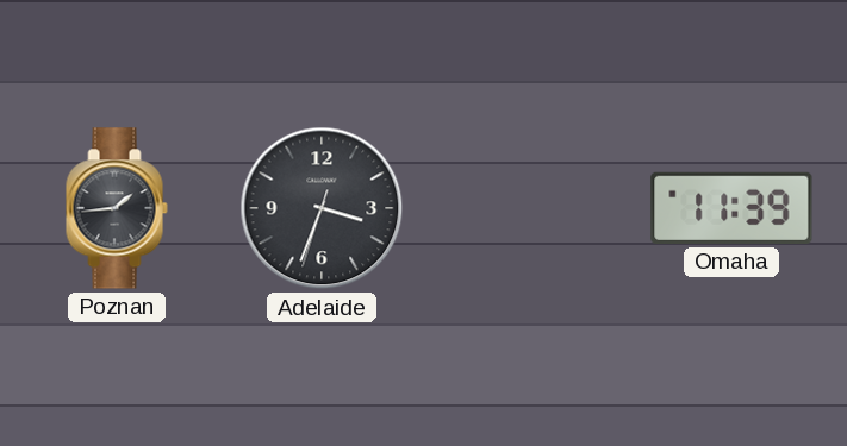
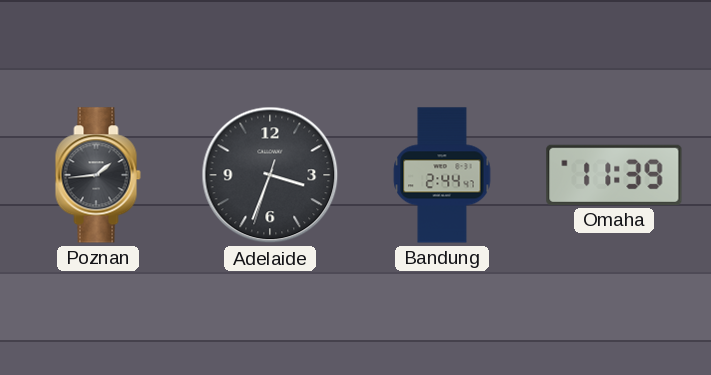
Bandung: none -> 2:44
